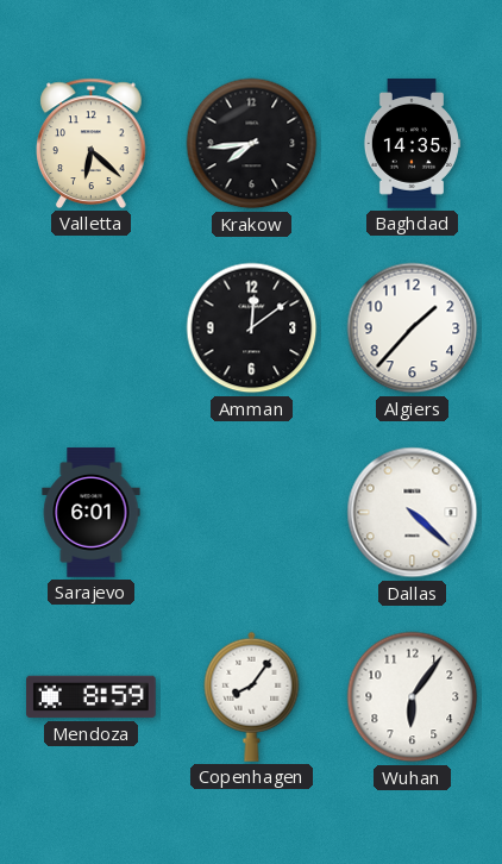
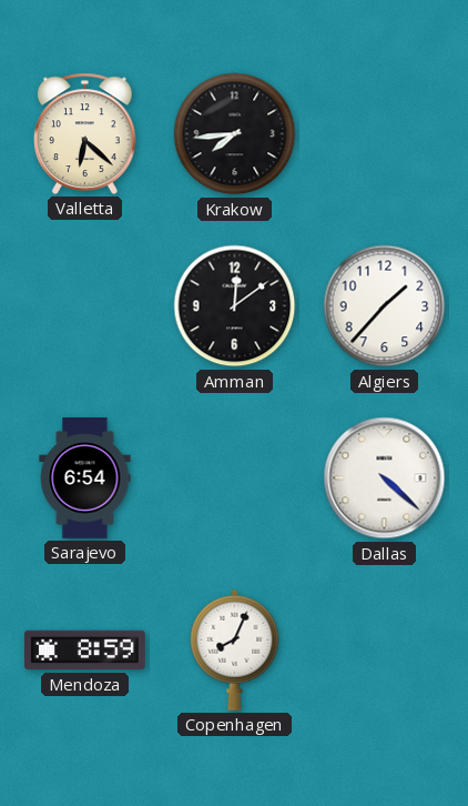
Baghdad: 14:35 -> none
Sarajevo: 6:01 -> 6:54
Copenhagen: 8:06 -> 8:04
Wuhan: 6:06 -> none
